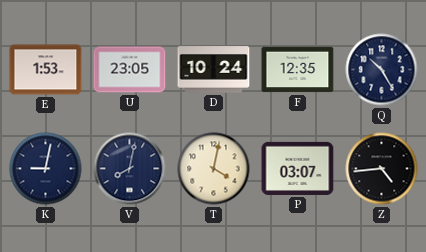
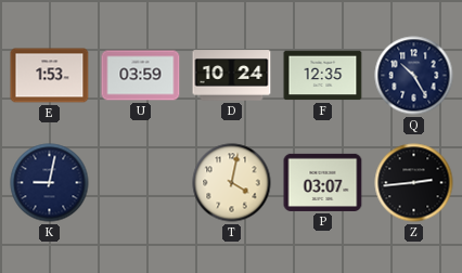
U: 23:05 -> 03:59
V: 8:02 -> none
Z: 4:44 -> 2:44
